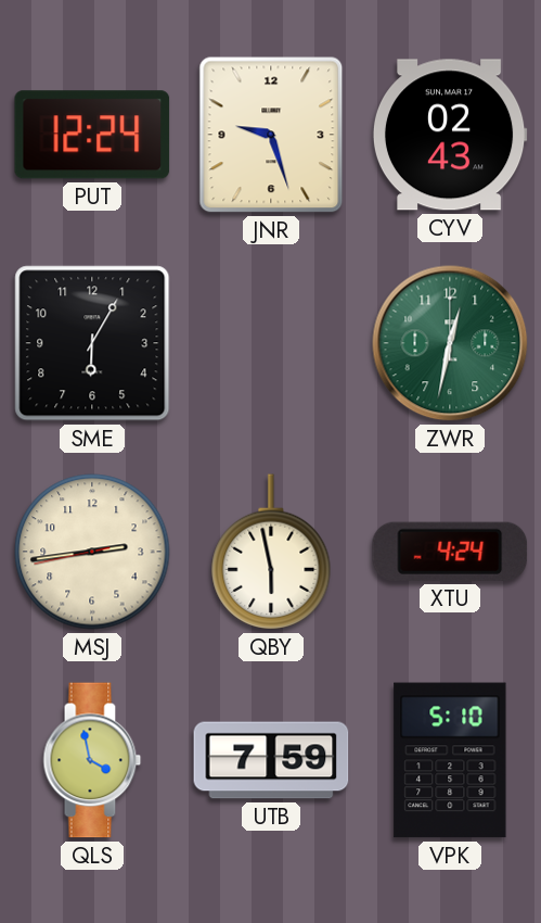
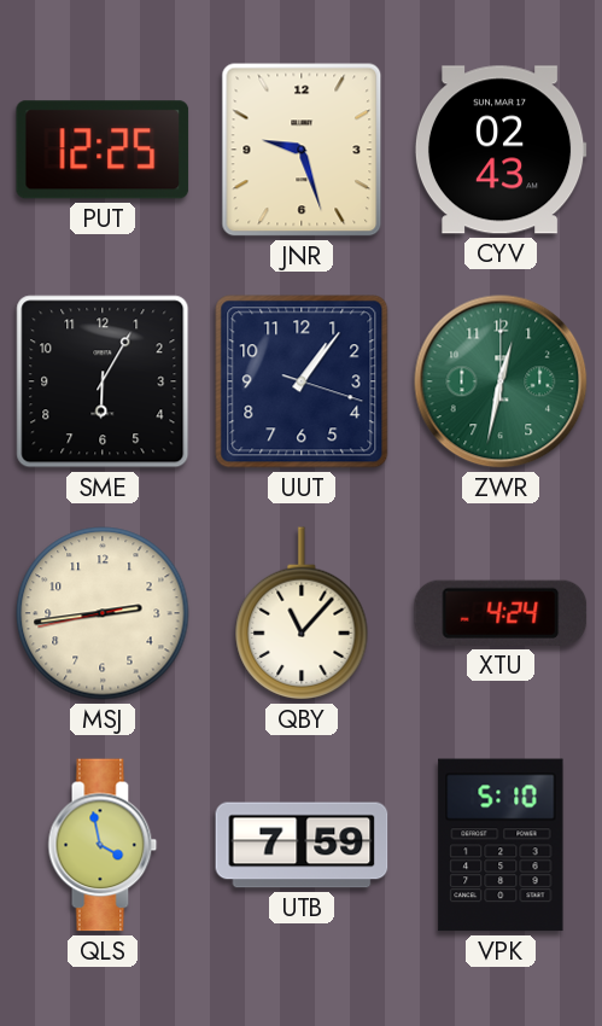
PUT: 12:24 -> 12:25
UUT: none -> 1:06
QBY: 5:58 -> 11:07
